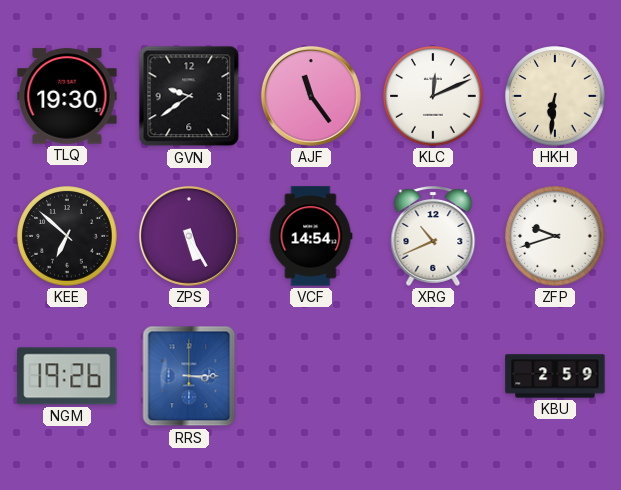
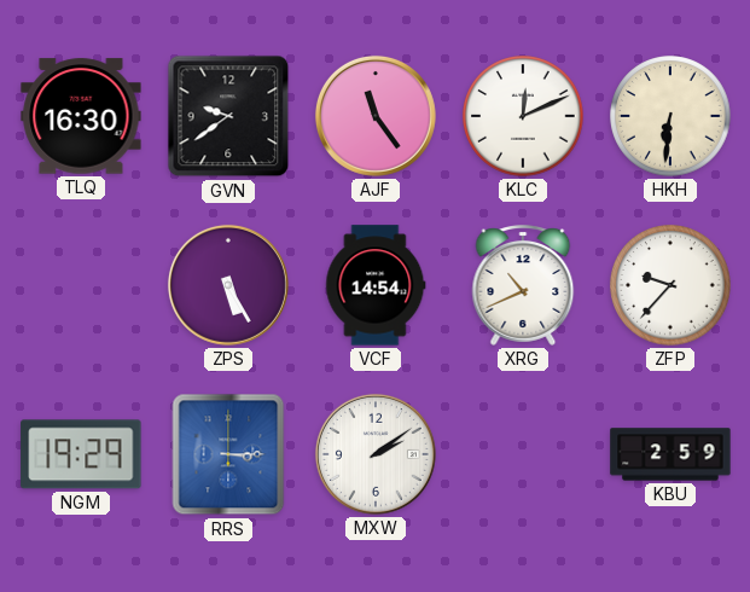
TLQ: 19:30 -> 16:30
KEE: 6:52 -> none
ZFP: 9:42 -> 9:37
NGM: 19:26 -> 19:29
MXW: none -> 2:09
